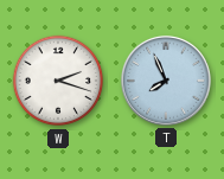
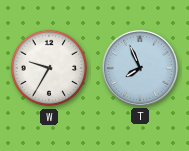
W: 2:18 -> 9:35
